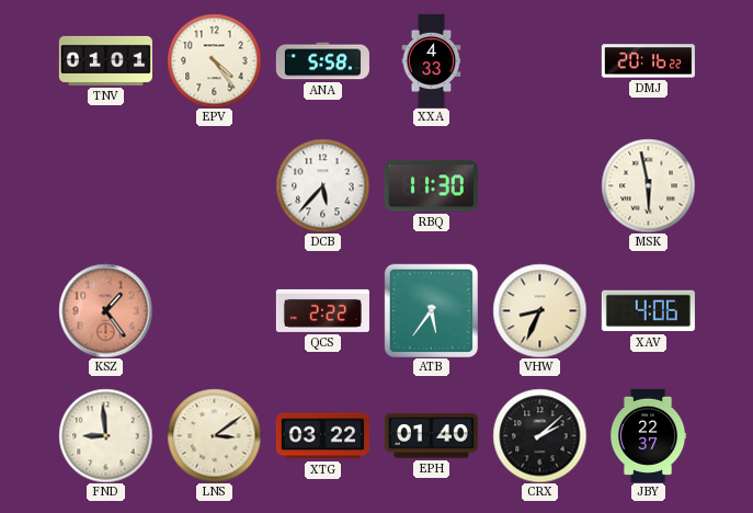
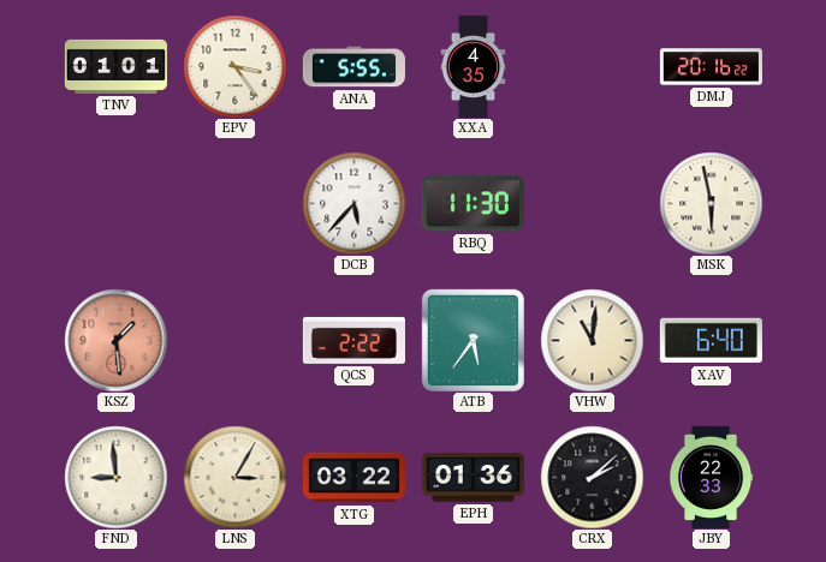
EPV: 4:24 -> 3:24
ANA: 5:58 -> 5:55
XXA: 4:33 -> 4:35
KSZ: 1:24 -> 1:29
VHW: 8:34 -> 11:01
XAV: 4:06 -> 6:40
LNS: 3:09 -> 3:05
EPH: 01:40 -> 01:36
JBY: 22:37 -> 22:33
